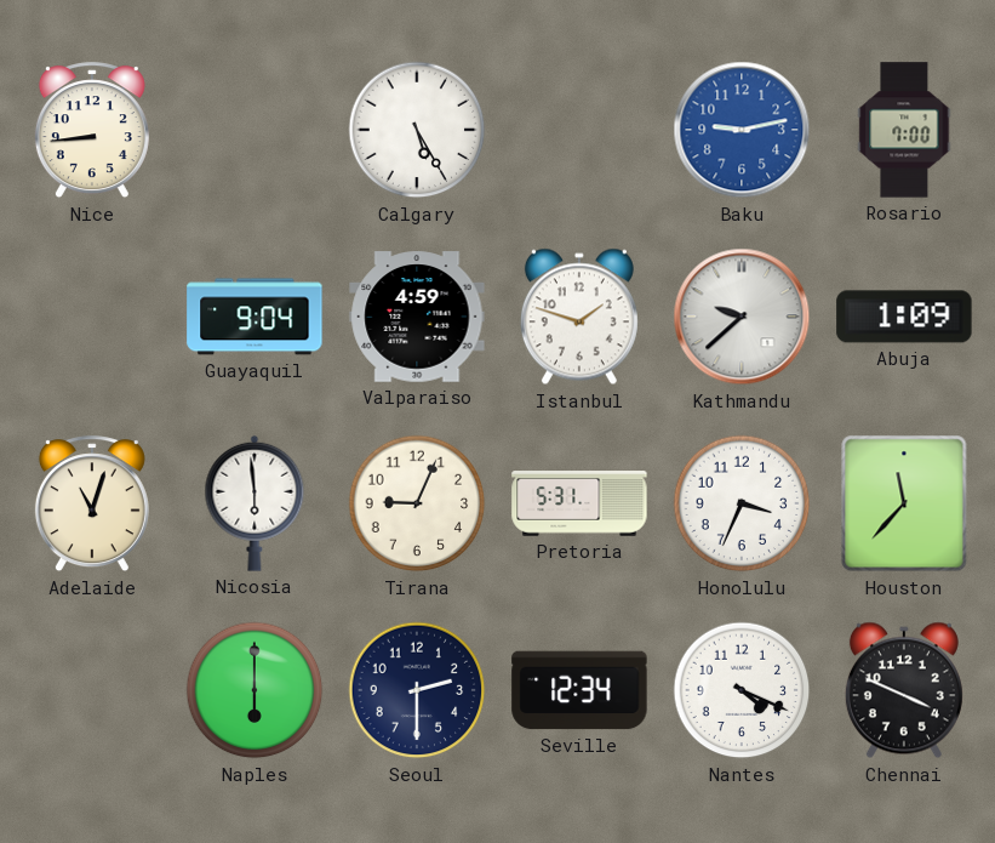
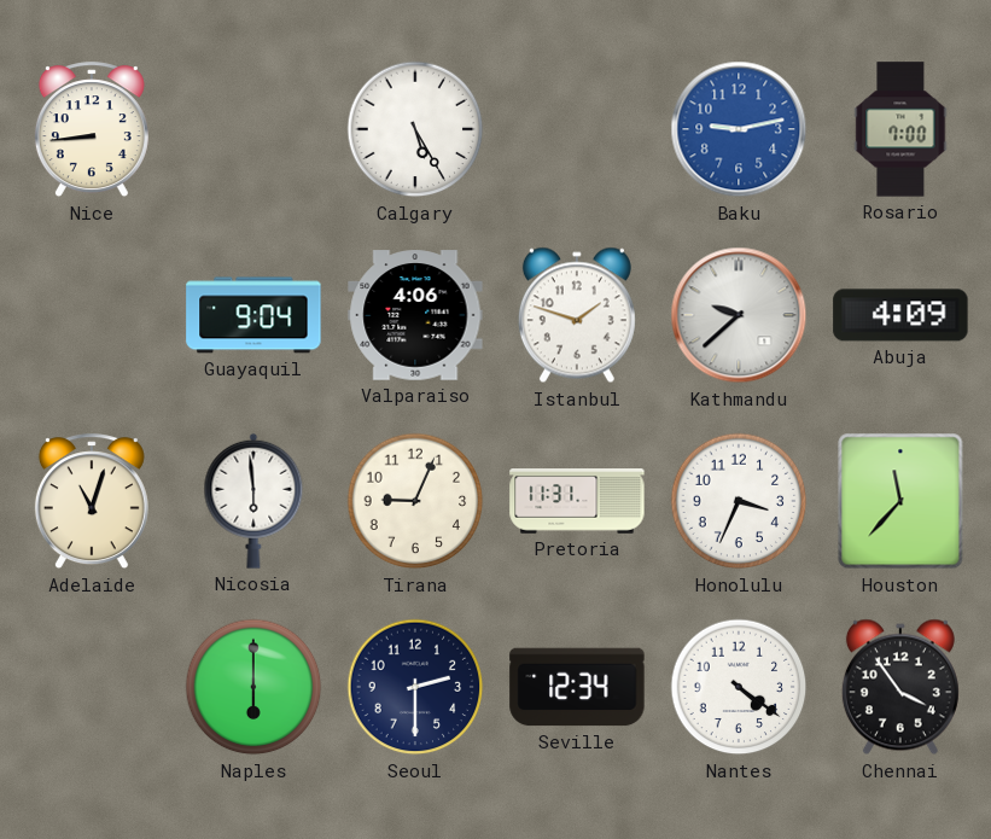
Valparaiso: 4:59 -> 4:06
Abuja: 1:09 -> 4:09
Pretoria: 5:31 -> 11:31
Nantes: 4:19 -> 4:21
Chennai: 3:49 -> 3:54
